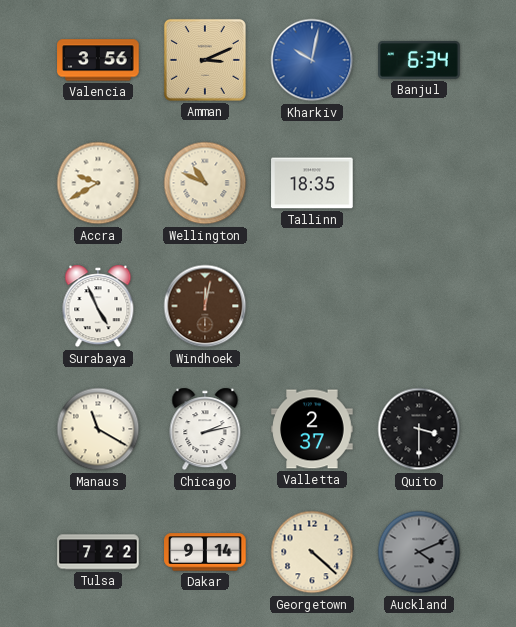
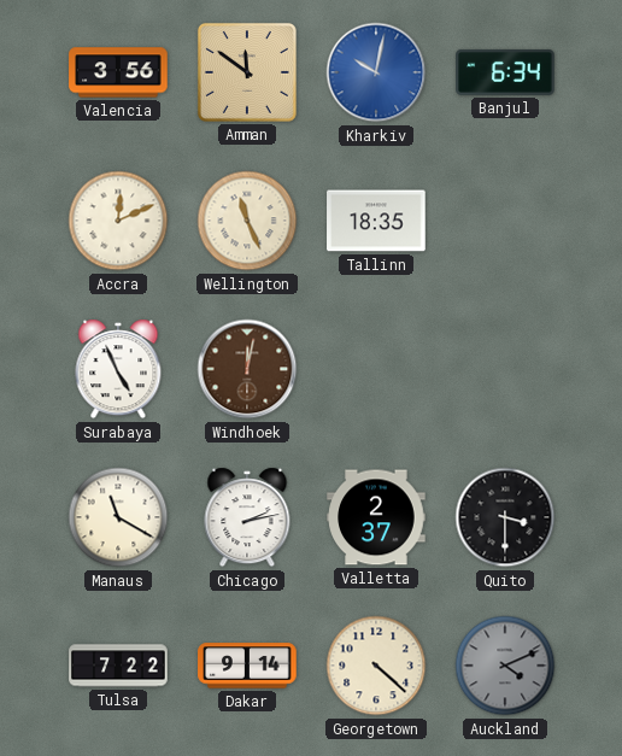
Amman: 3:11 -> 11:51
Accra: 9:40 -> 12:11
Wellington: 10:49 -> 11:26
